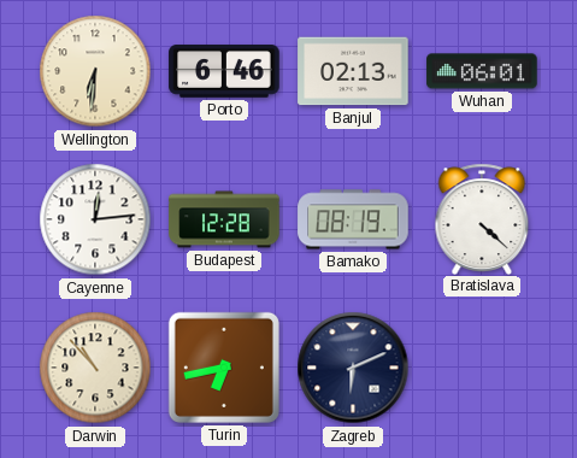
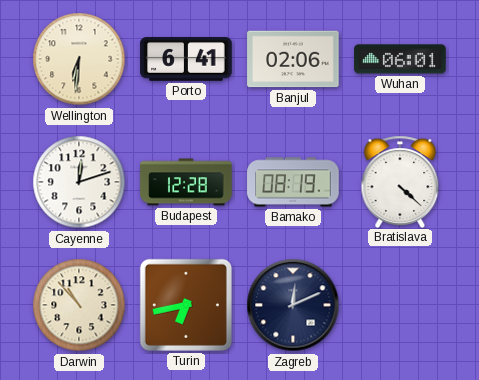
Porto: 6:46 -> 6:41
Banjul: 02:13 -> 02:06
Cayenne: 12:14 -> 12:12
Zagreb: 6:11 -> 12:11
